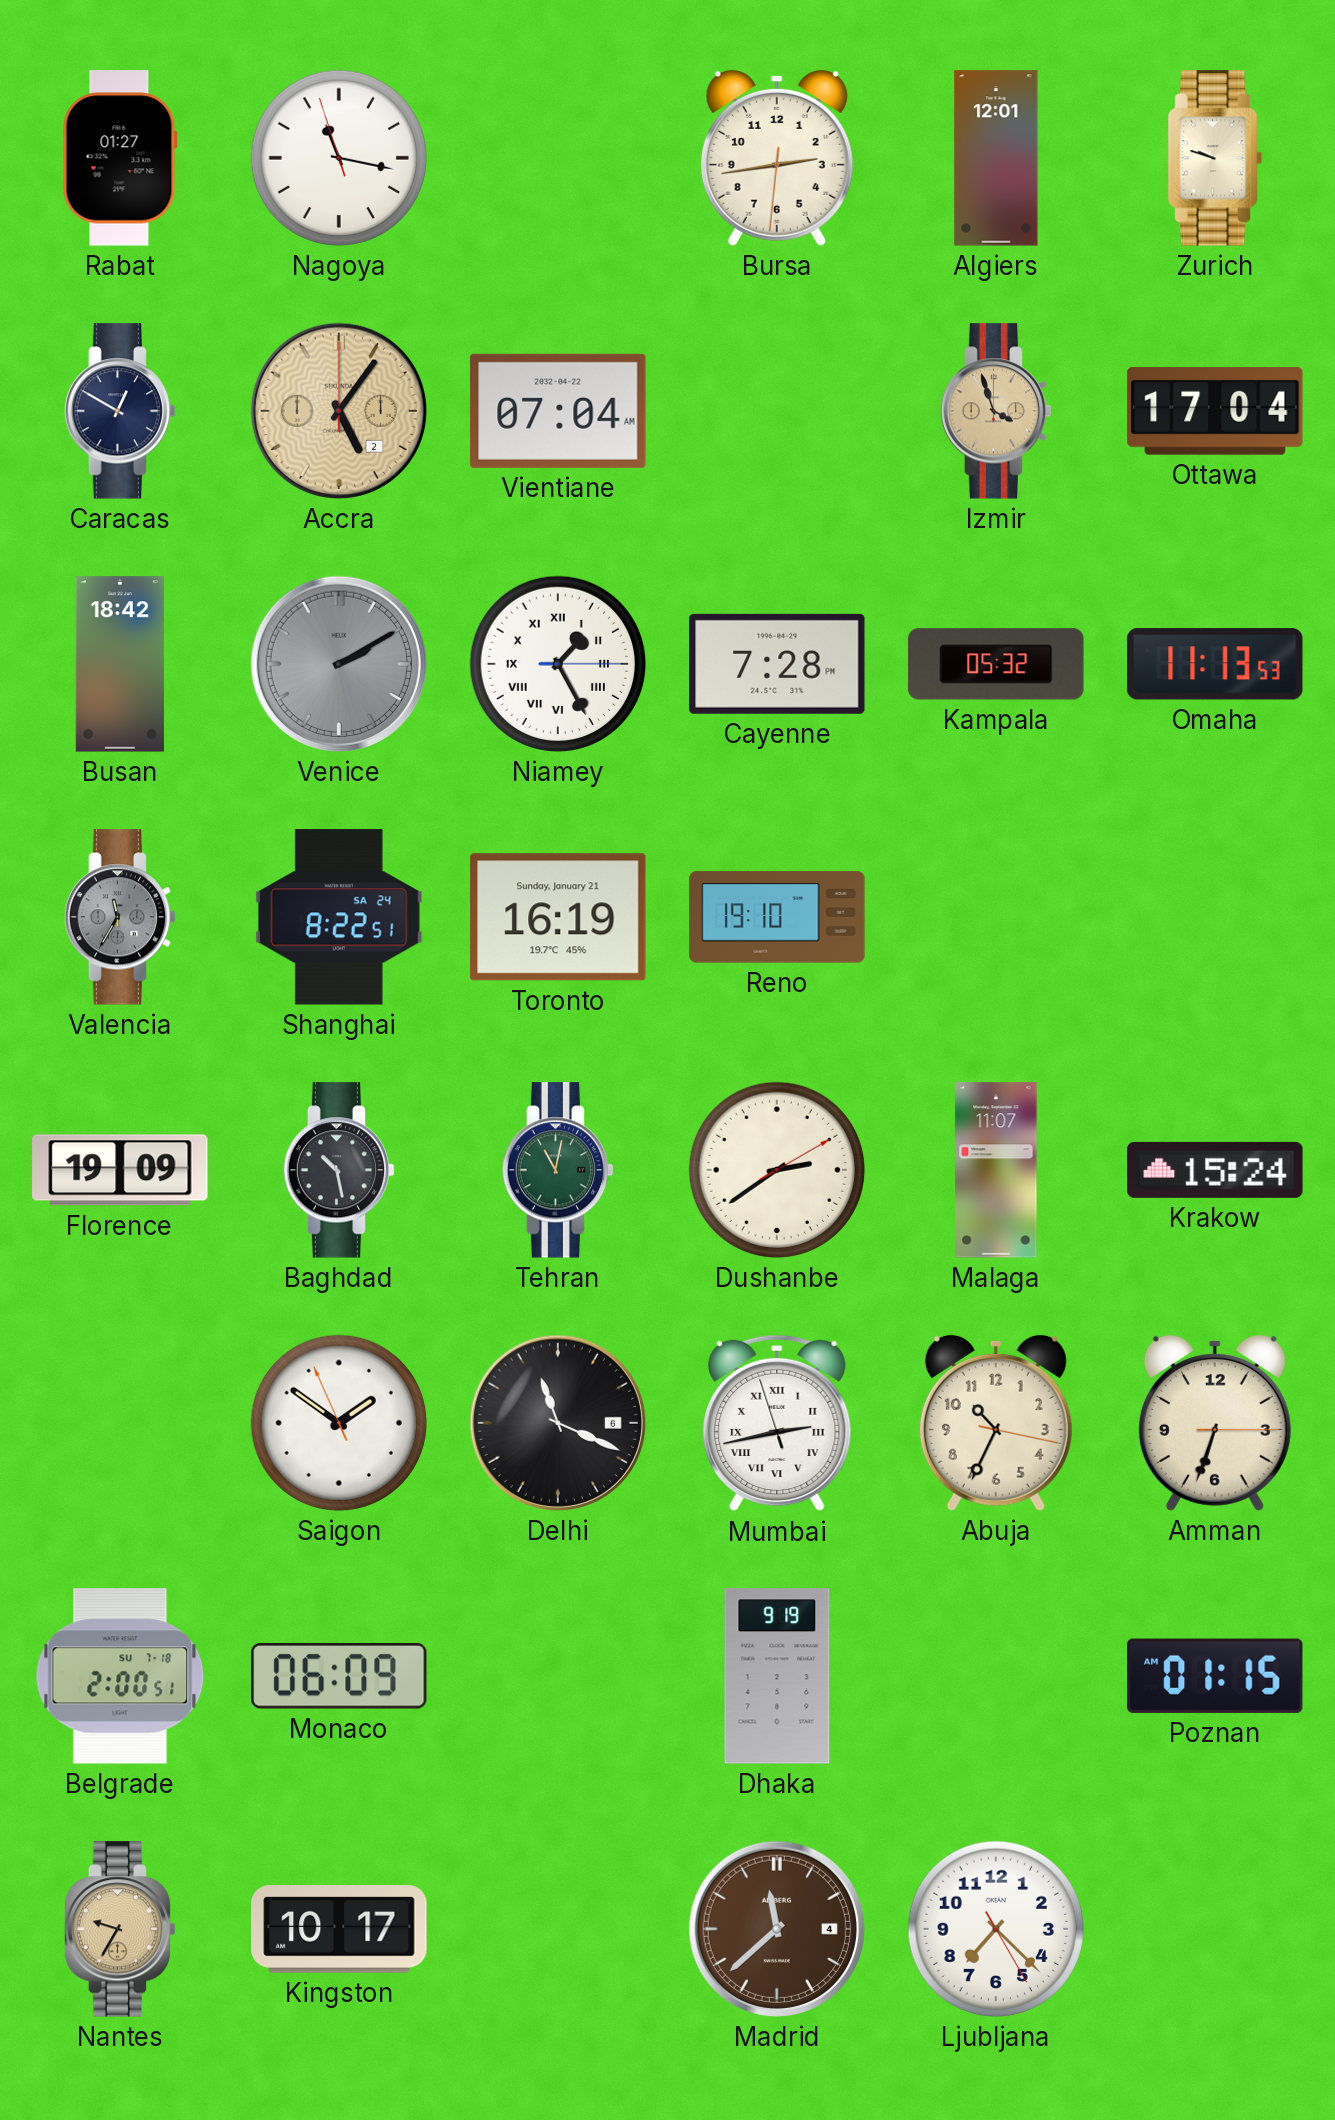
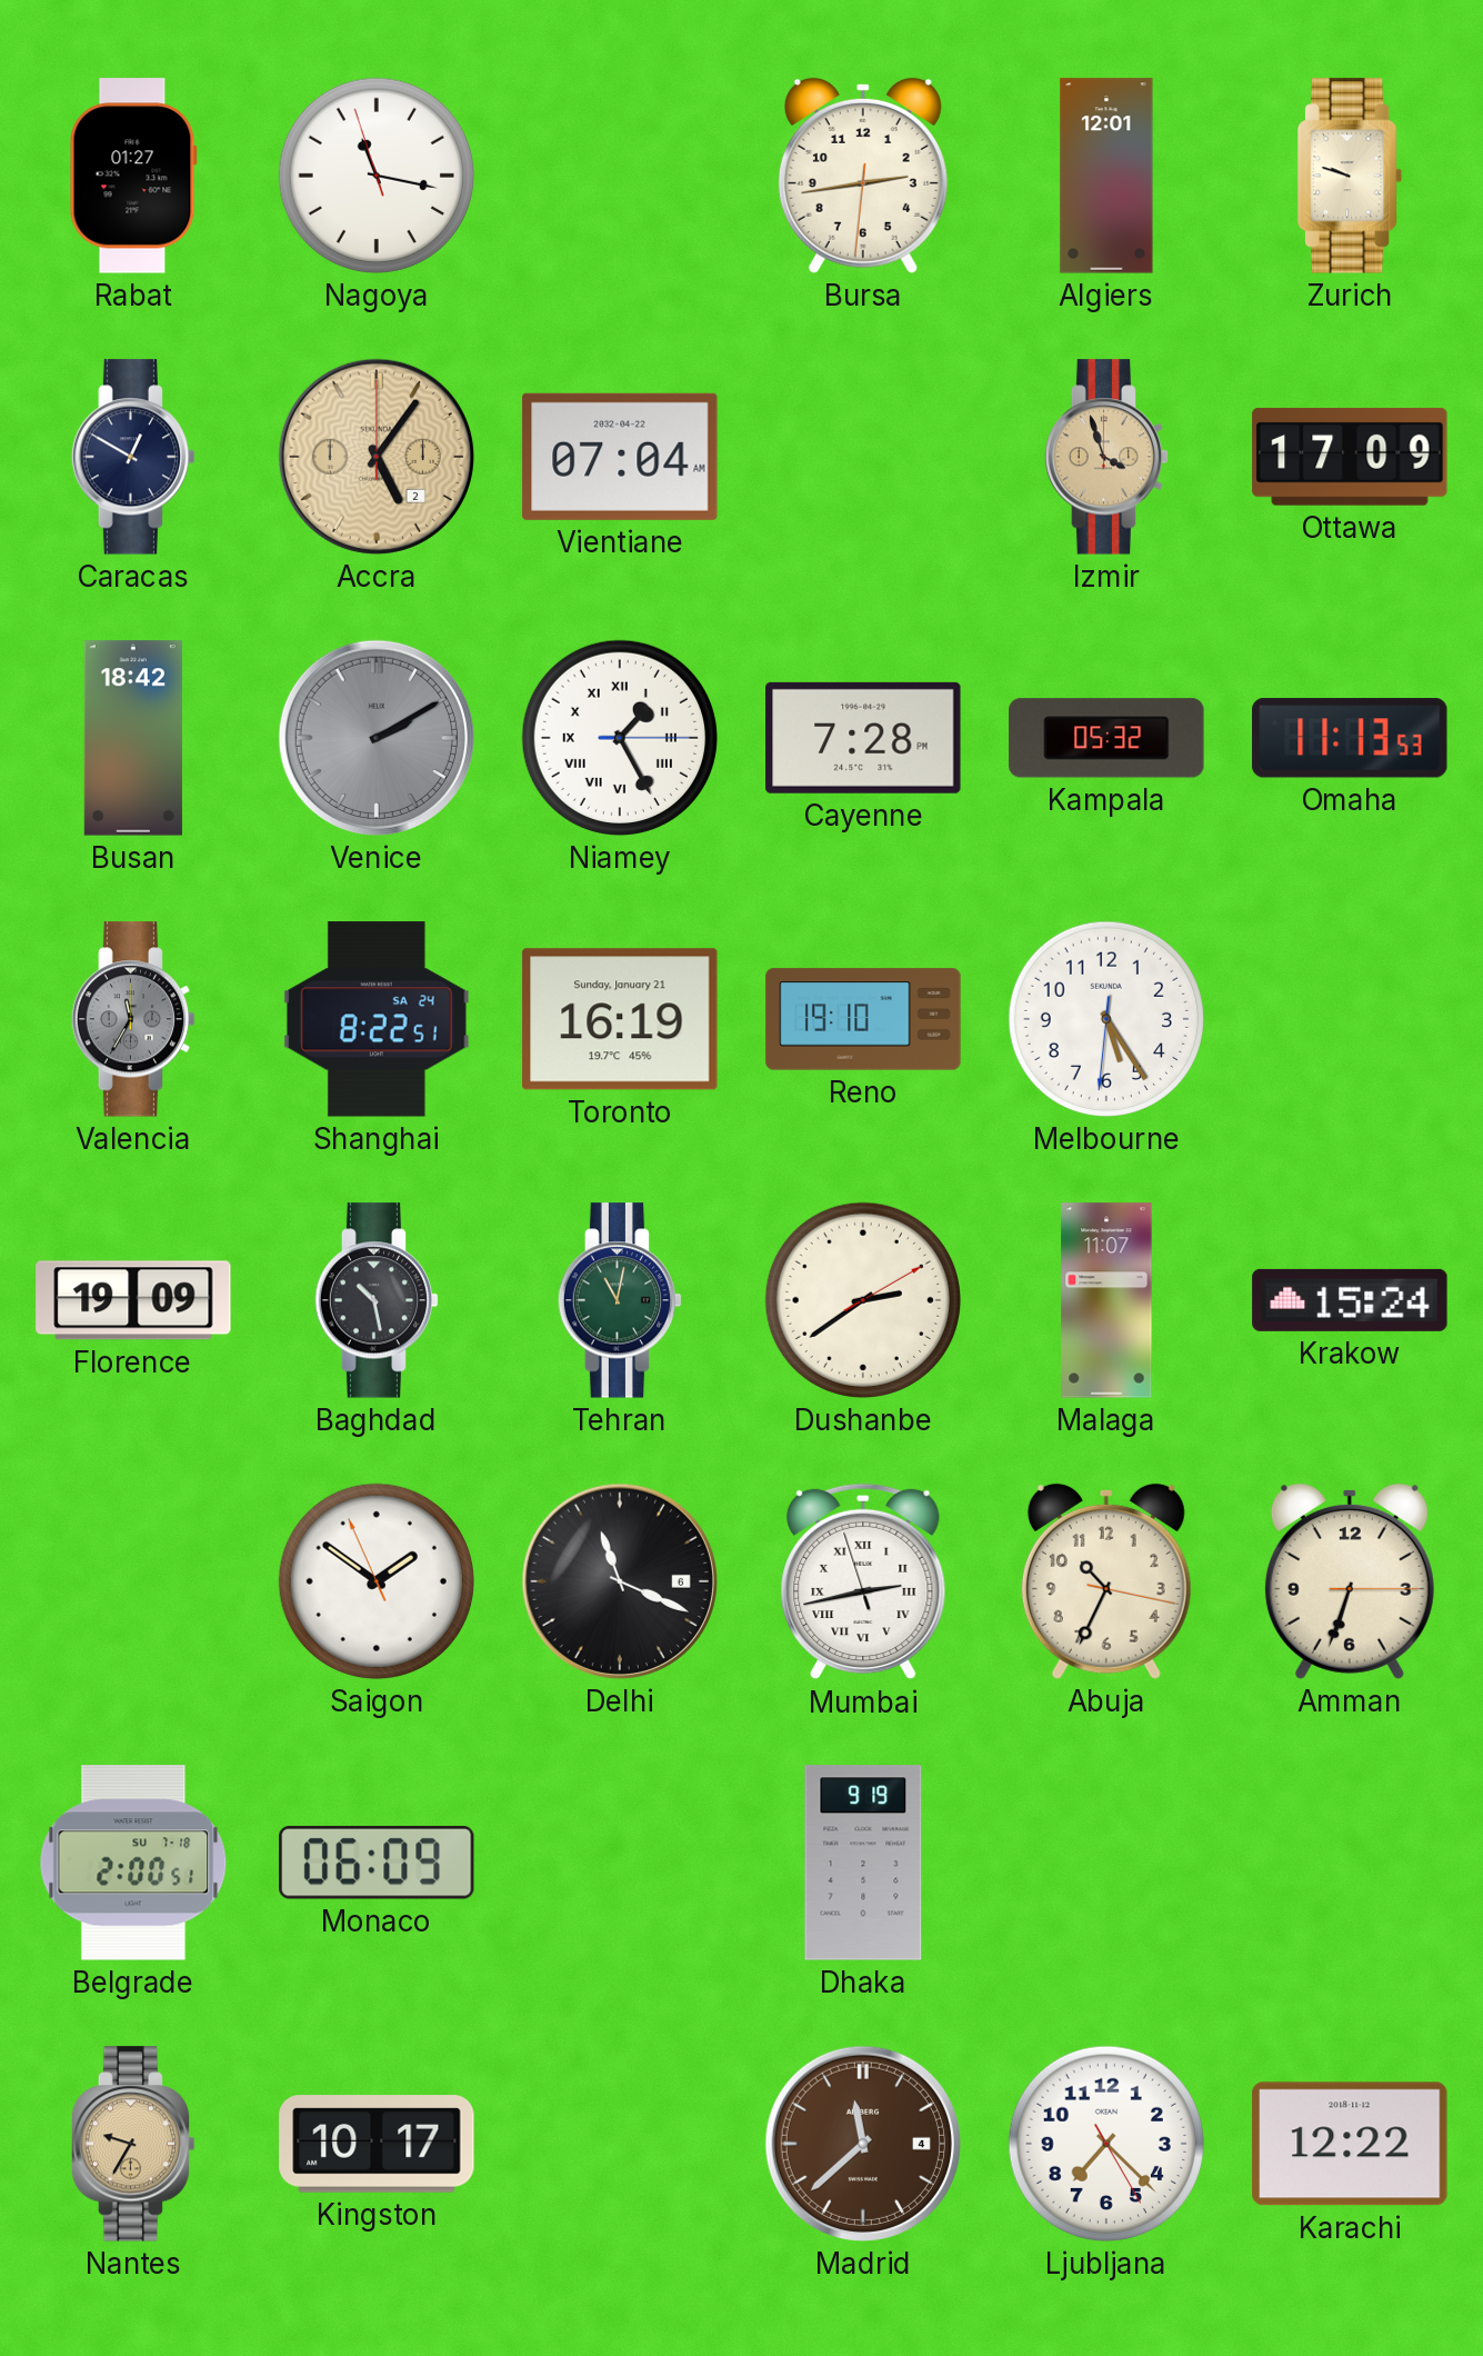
Ottawa: 17:04 -> 17:09
Melbourne: none -> 5:24
Poznan: 01:15 -> none
Karachi: none -> 12:22
